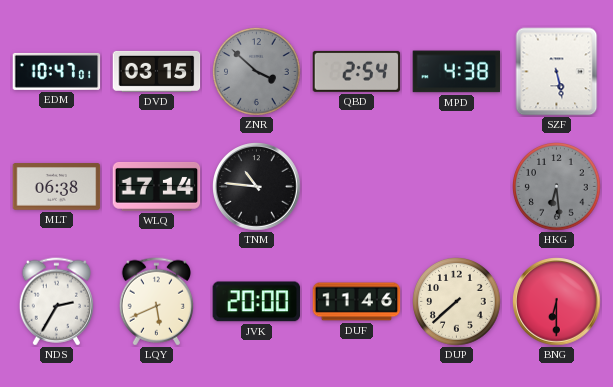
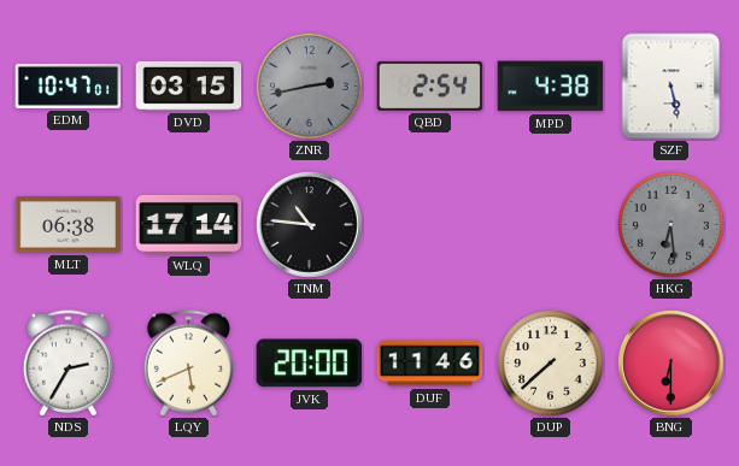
ZNR: 3:52 -> 2:43
